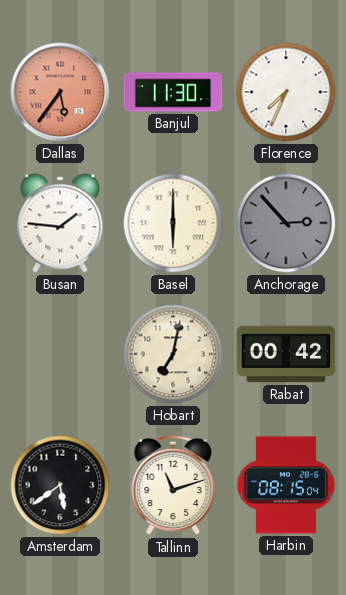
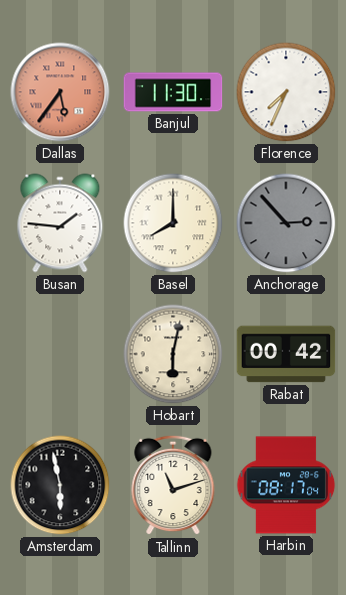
Basel: 6:00 -> 8:00
Hobart: 7:02 -> 6:02
Amsterdam: 5:39 -> 5:58
Harbin: 08:15 -> 08:17
